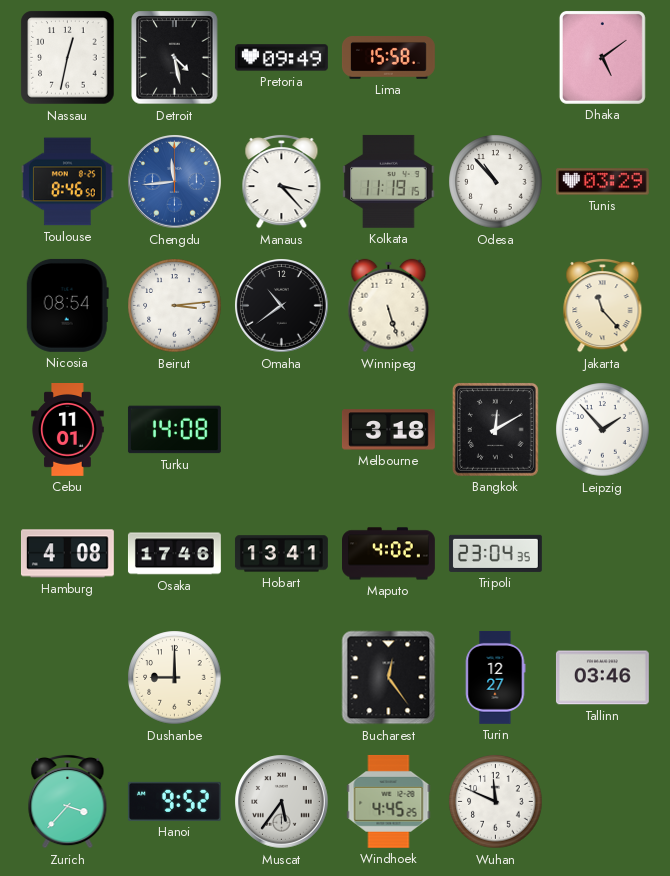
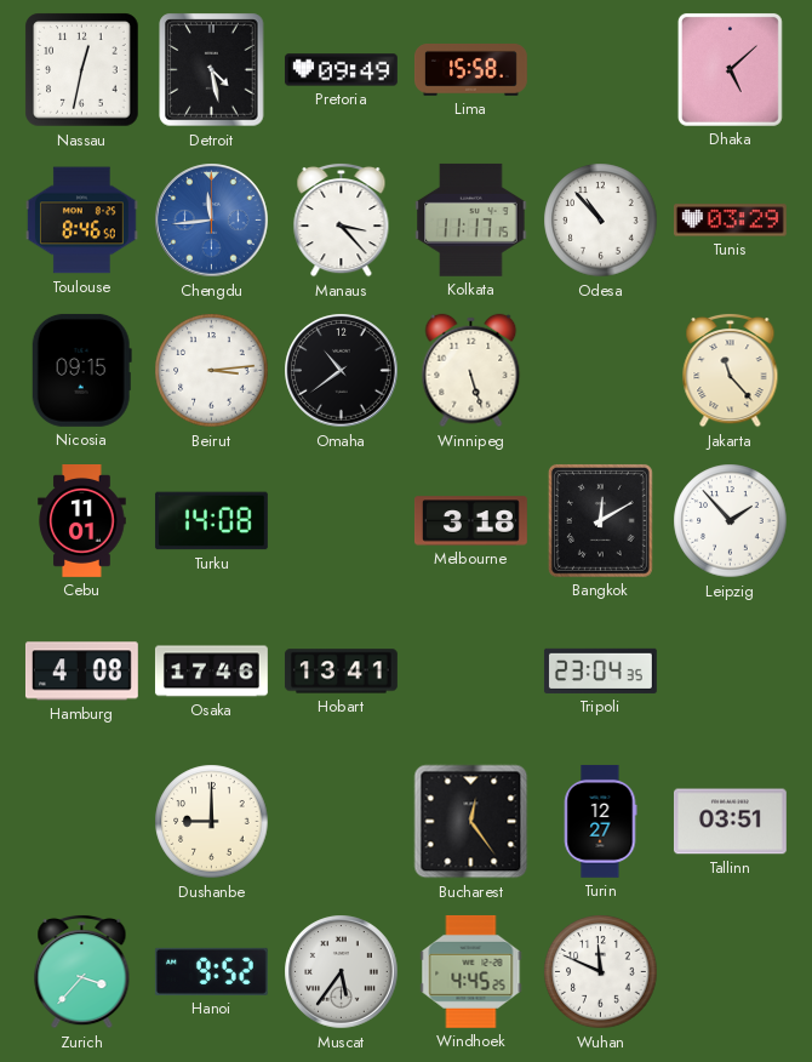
Dhaka: 5:09 -> 5:08
Kolkata: 11:19 -> 11:17
Nicosia: 08:54 -> 09:15
Maputo: 4:02 -> none
Tallinn: 03:46 -> 03:51
